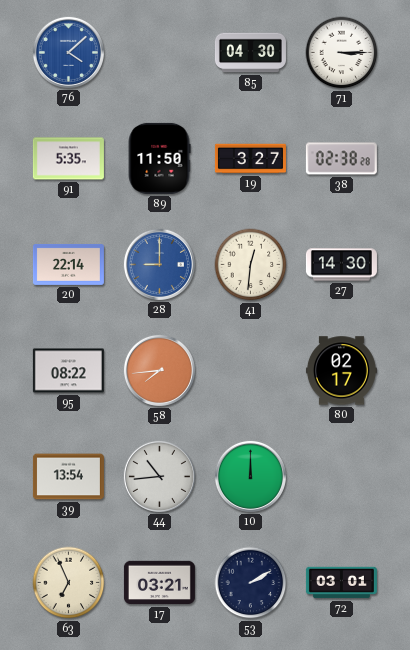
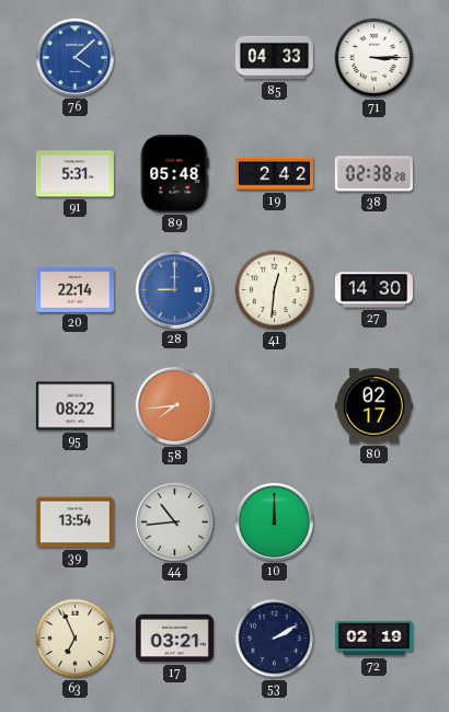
85: 04:30 -> 04:33
91: 5:35 -> 5:31
89: 11:50 -> 05:48
19: 3:27 -> 2:42
72: 03:01 -> 02:19
